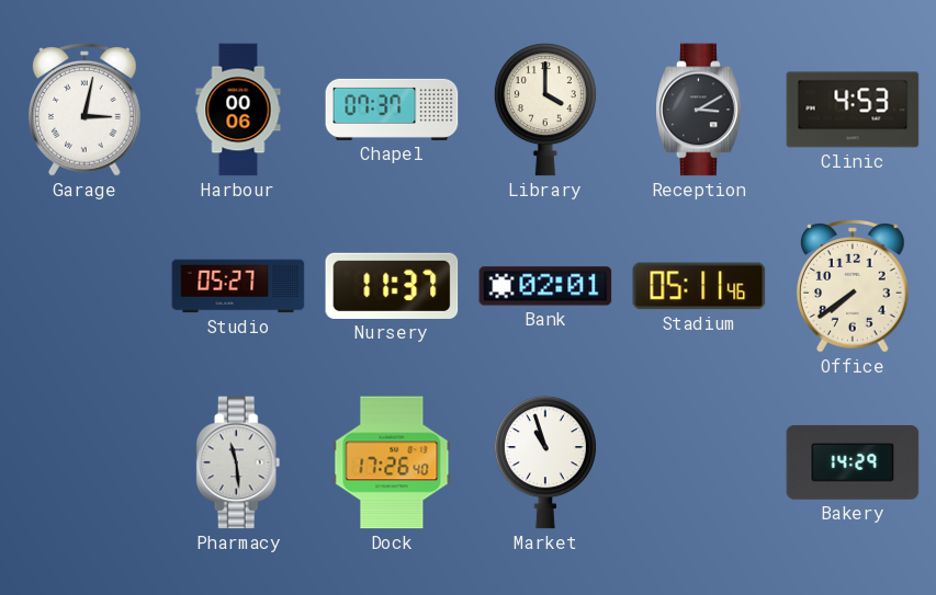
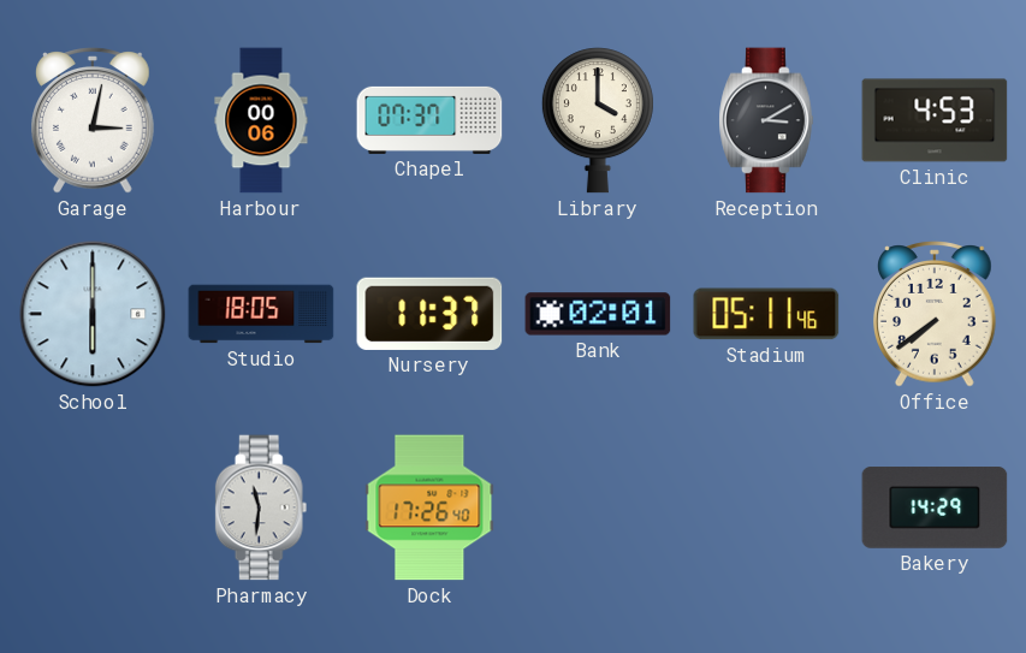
School: none -> 6:00
Studio: 05:27 -> 18:05
Pharmacy: 11:29 -> 11:31
Market: 10:57 -> none
